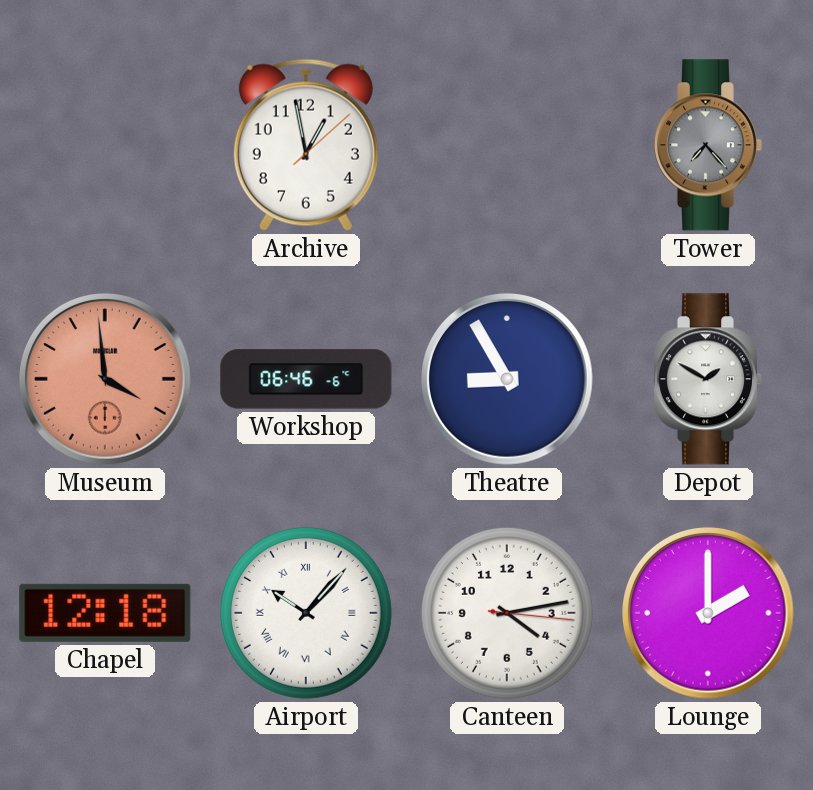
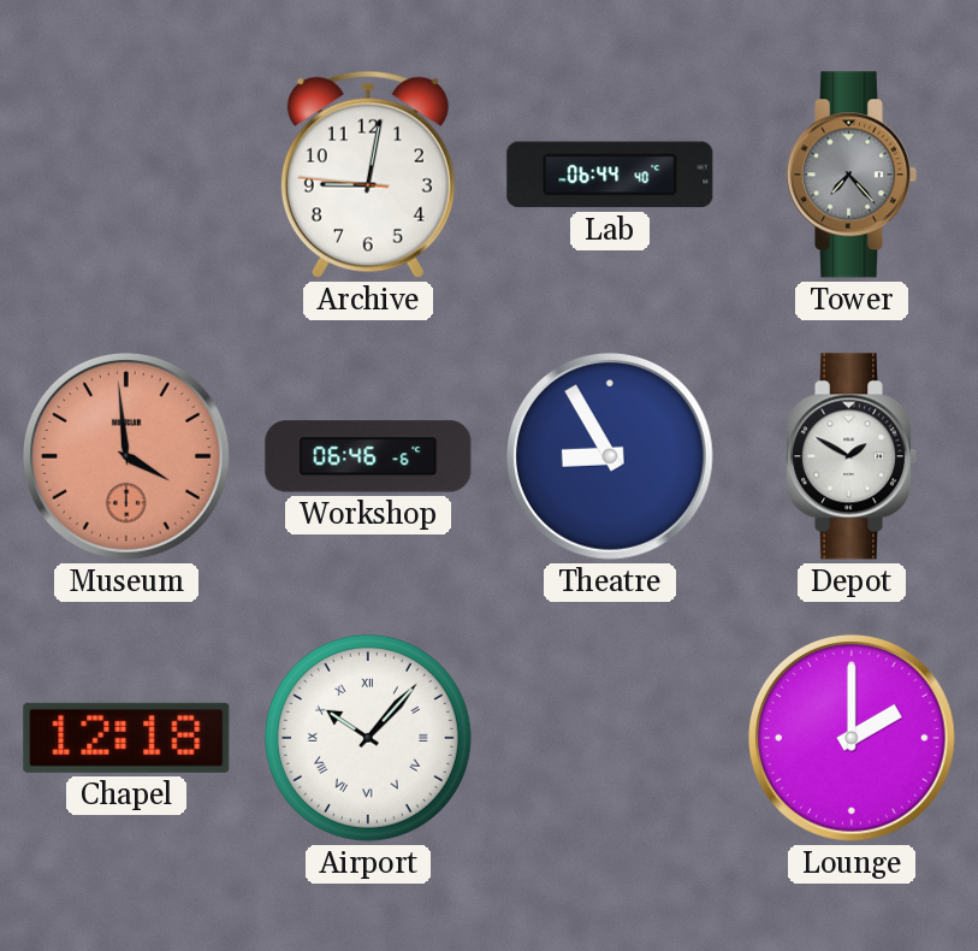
Archive: 12:58 -> 9:01
Lab: none -> 06:44
Canteen: 4:13 -> none
